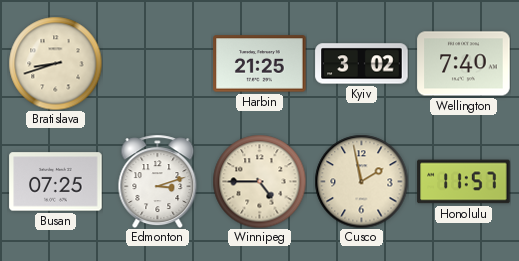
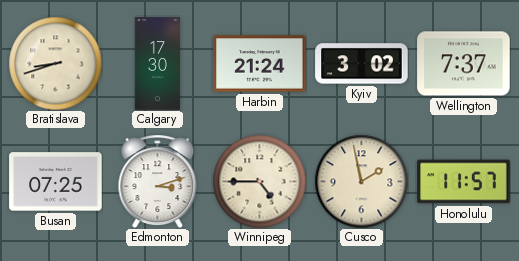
Calgary: none -> 17:30
Harbin: 21:25 -> 21:24
Wellington: 7:40 -> 7:37
